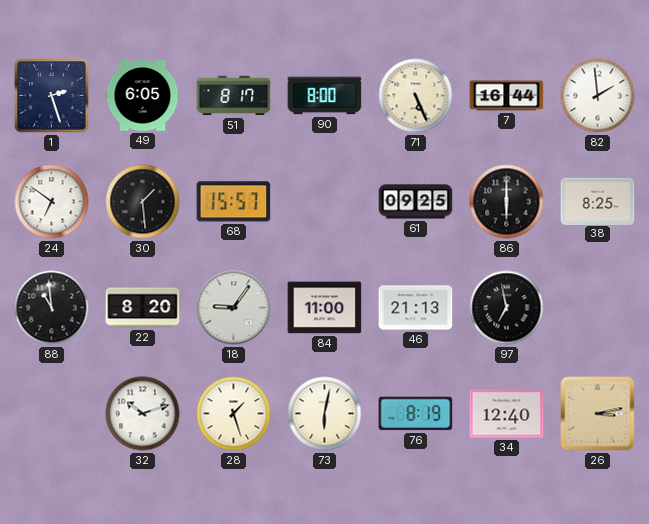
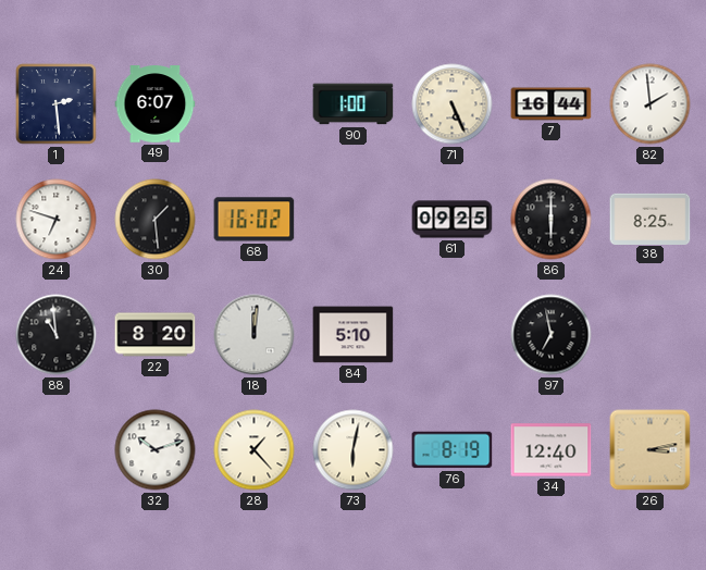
1: 2:27 -> 2:29
49: 6:05 -> 6:07
51: 8:17 -> none
90: 8:00 -> 1:00
24: 6:51 -> 6:48
68: 15:57 -> 16:02
18: 9:06 -> 12:01
84: 11:00 -> 5:10
46: 21:13 -> none
28: 1:27 -> 1:23
